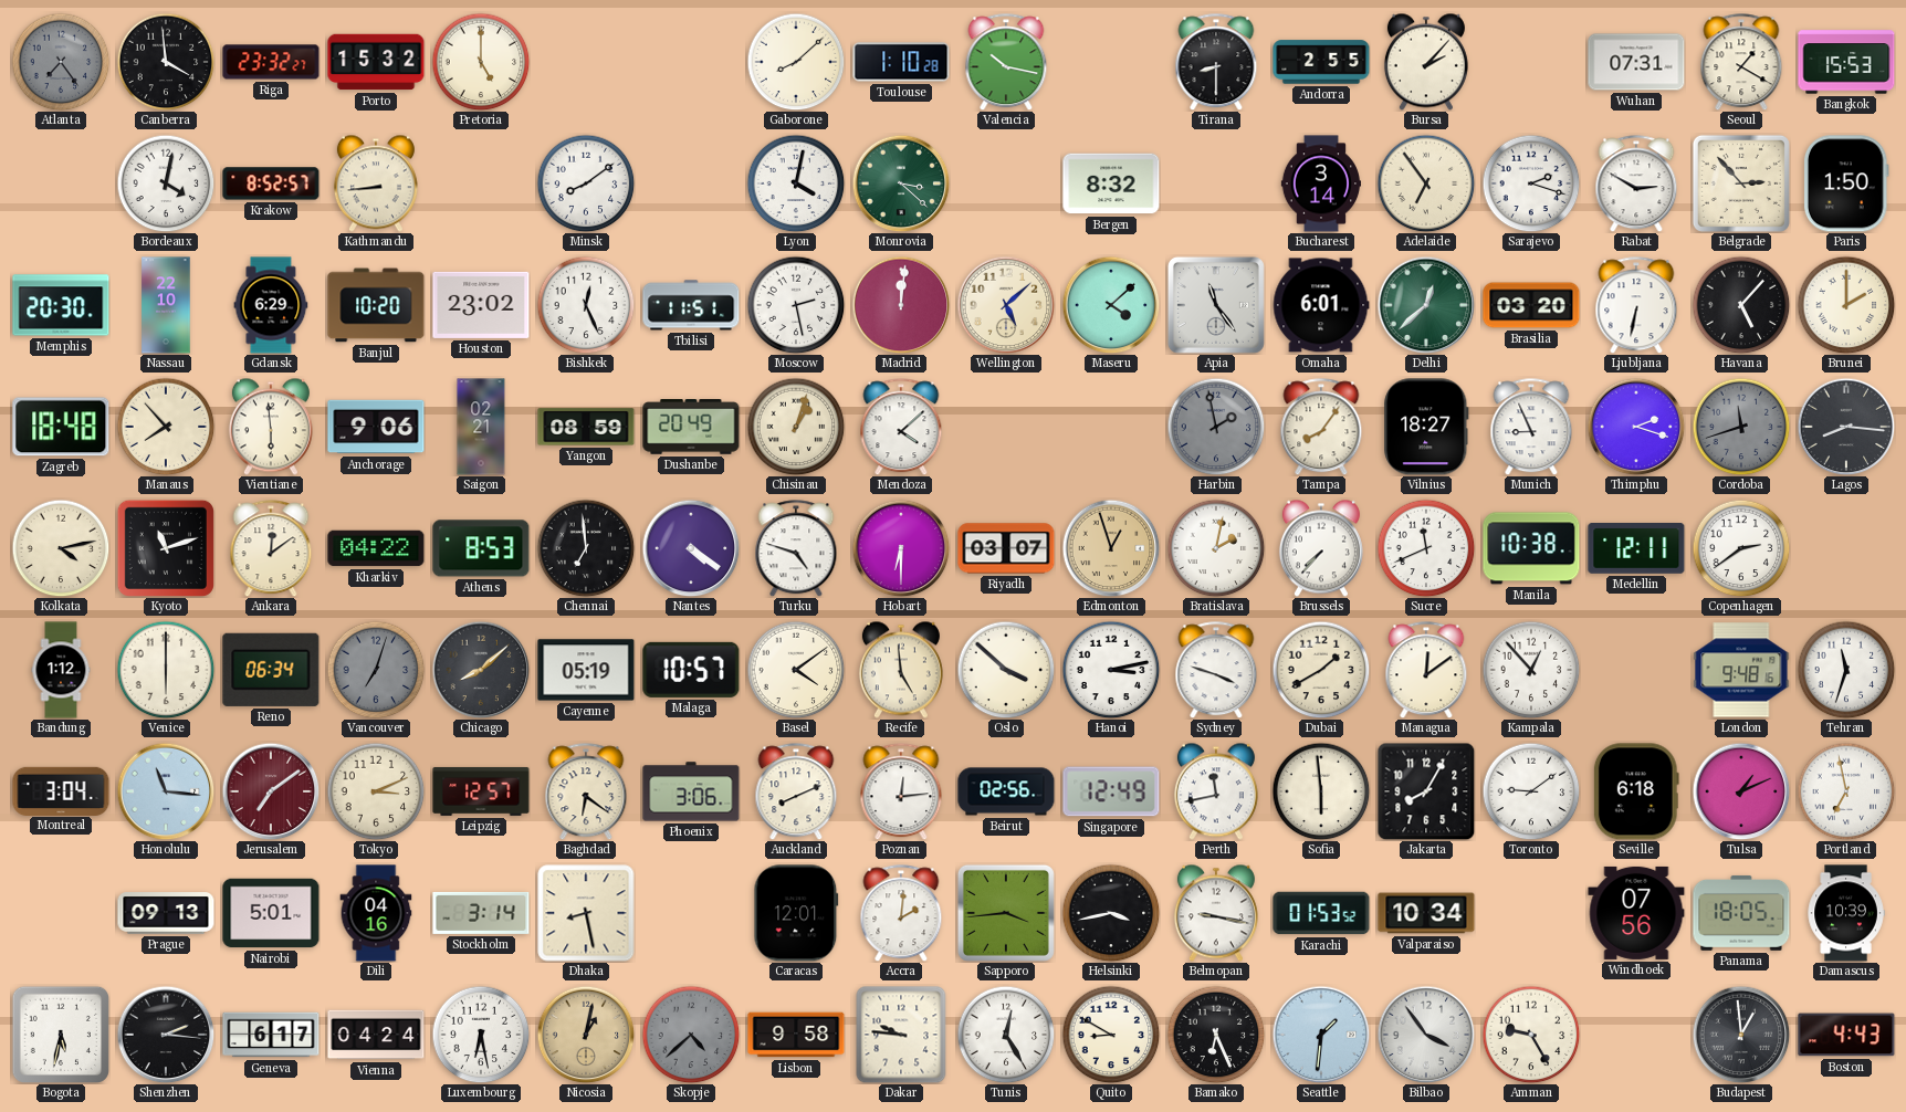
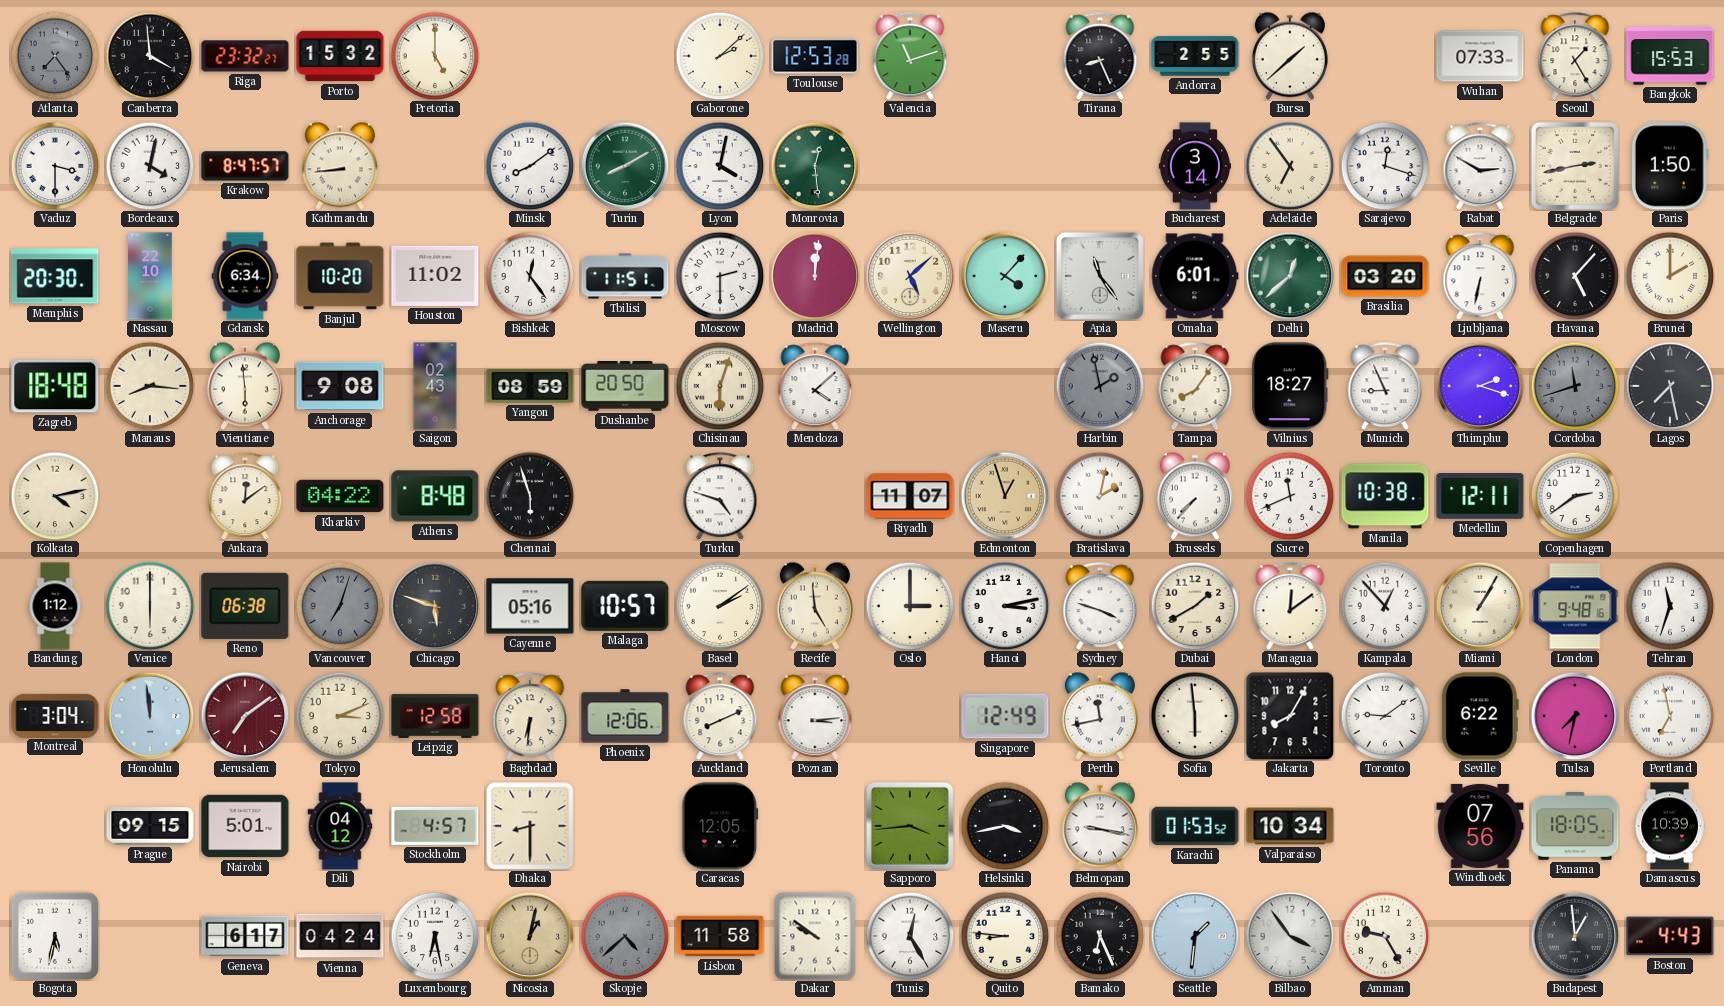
Gaborone: 8:08 -> 2:08
Toulouse: 1:10 -> 12:53
Valencia: 10:17 -> 11:12
Tirana: 8:30 -> 8:26
Bursa: 2:07 -> 1:38
Wuhan: 07:31 -> 07:33
Seoul: 1:20 -> 1:25
Vaduz: none -> 3:30
Krakow: 8:52 -> 8:47
Turin: none -> 8:10
Monrovia: 3:22 -> 12:29
Bergen: 8:32 -> none
Sarajevo: 2:18 -> 12:18
Belgrade: 2:53 -> 2:43
Gdansk: 6:29 -> 6:34
Houston: 23:02 -> 11:02
Bishkek: 12:26 -> 12:24
Moscow: 2:28 -> 2:30
Maseru: 4:08 -> 4:07
Manaus: 7:53 -> 8:16
Anchorage: 9:06 -> 9:08
Saigon: 02:21 -> 02:43
Dushanbe: 20:49 -> 20:50
Chisinau: 1:03 -> 6:03
Lagos: 8:16 -> 7:28
Kyoto: 11:12 -> none
Athens: 8:53 -> 8:48
Chennai: 6:59 -> 5:57
Nantes: 4:21 -> none
Hobart: 6:30 -> none
Riyadh: 03:07 -> 11:07
Reno: 06:34 -> 06:38
Chicago: 8:08 -> 5:48
Cayenne: 05:19 -> 05:16
Basel: 4:09 -> 2:09
Oslo: 3:52 -> 3:00
Miami: none -> 1:05
Honolulu: 11:16 -> 11:59
Leipzig: 12:57 -> 12:58
Baghdad: 6:21 -> 6:31
Phoenix: 3:06 -> 12:06
Poznan: 12:14 -> 3:14
Beirut: 02:56 -> none
Seville: 6:18 -> 6:22
Tulsa: 1:11 -> 7:32
Prague: 09:13 -> 09:15
Dili: 04:16 -> 04:12
Stockholm: 3:14 -> 4:57
Dhaka: 8:28 -> 8:30
Caracas: 12:01 -> 12:05
Accra: 2:01 -> none
Shenzhen: 2:16 -> none
Lisbon: 9:58 -> 11:58
Dakar: 9:46 -> 9:51
Quito: 8:50 -> 8:46
